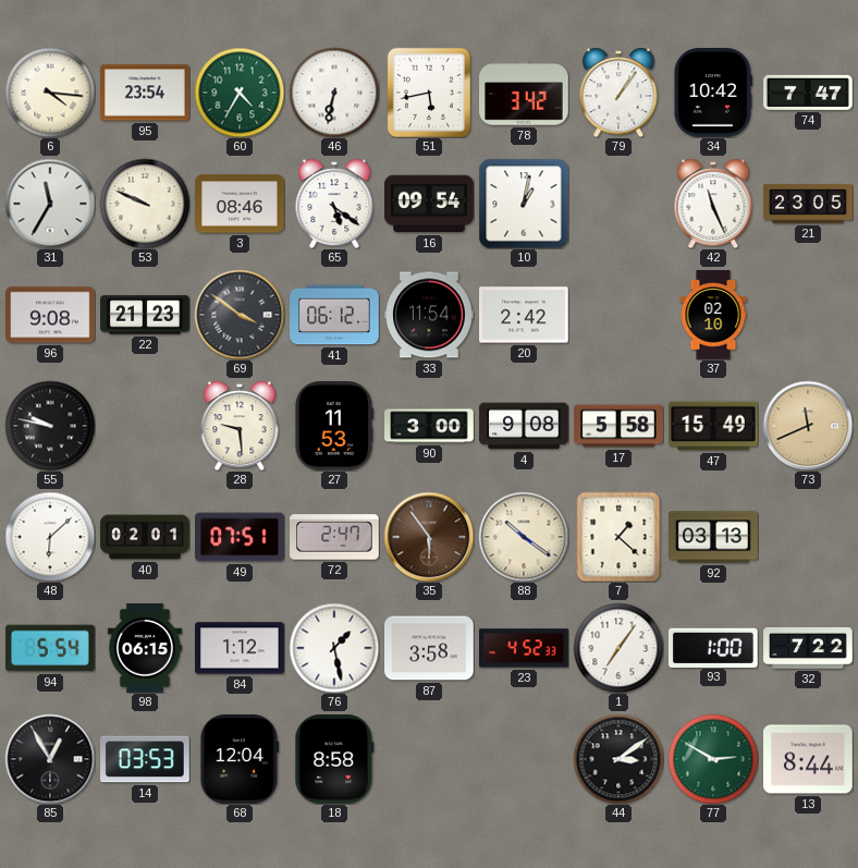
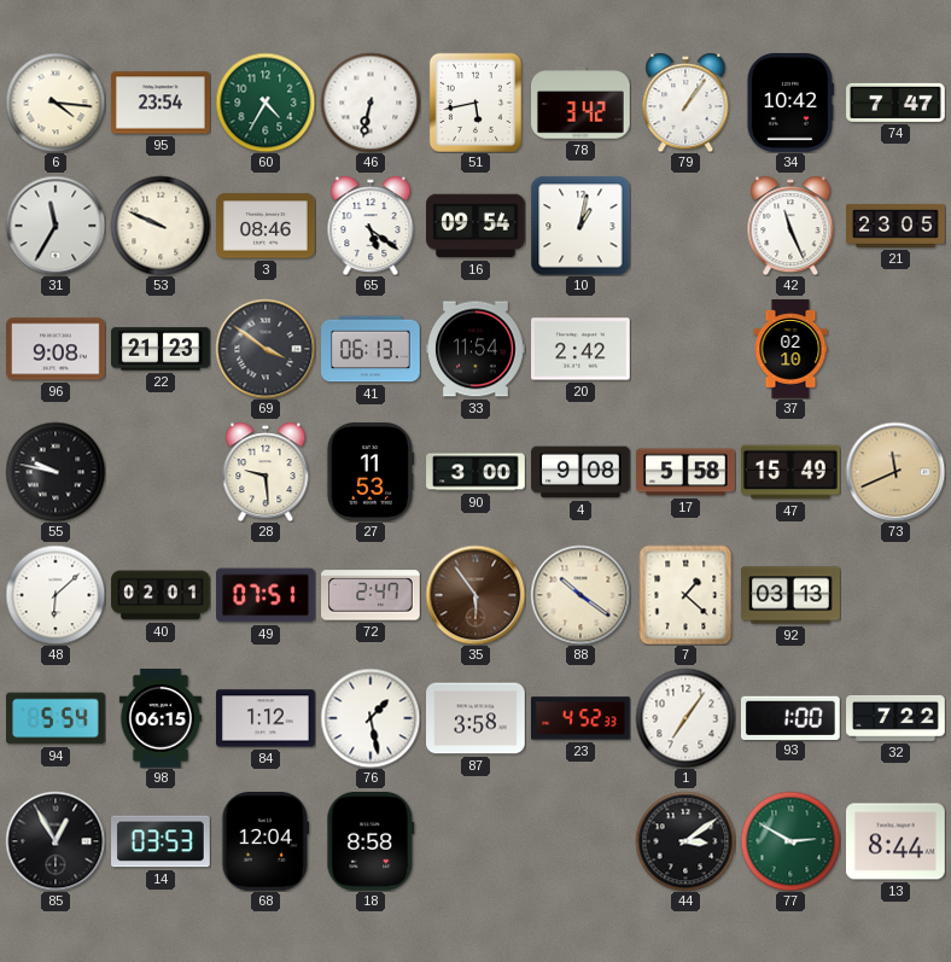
41: 06:12 -> 06:13
